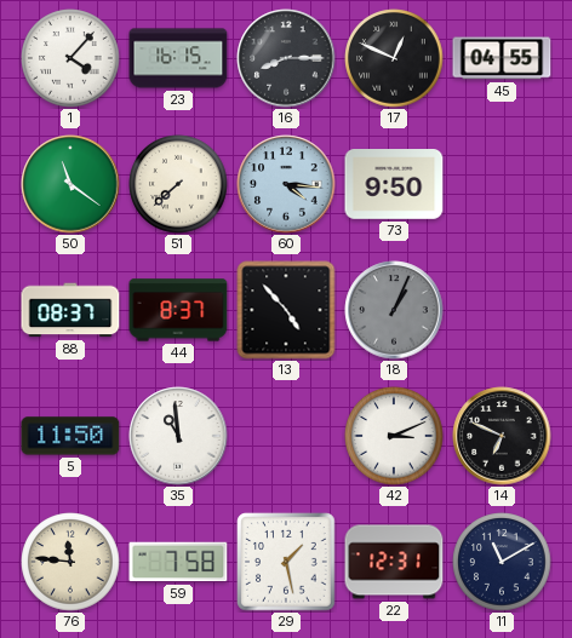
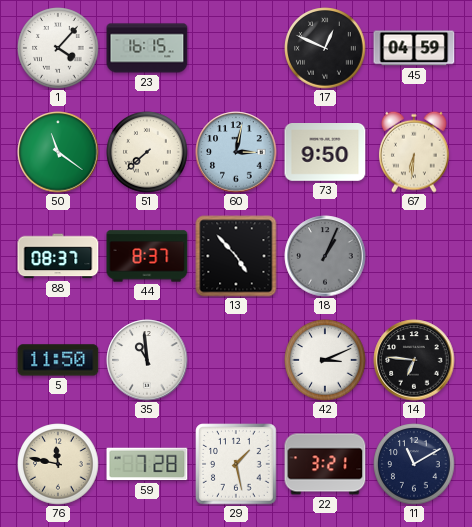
16: 8:15 -> none
45: 04:55 -> 04:59
60: 4:16 -> 3:02
67: none -> 6:31
14: 6:49 -> 6:46
76: 11:46 -> 11:47
59: 7:58 -> 7:28
22: 12:31 -> 3:21
